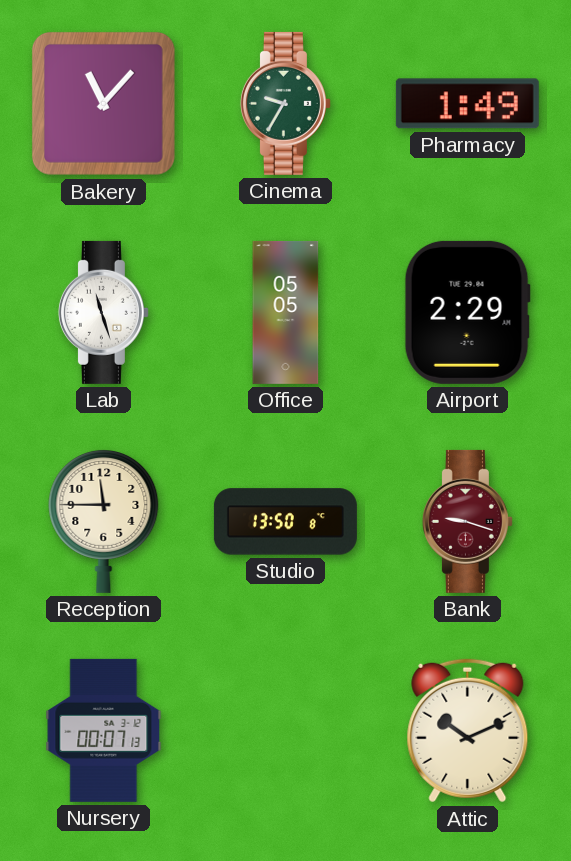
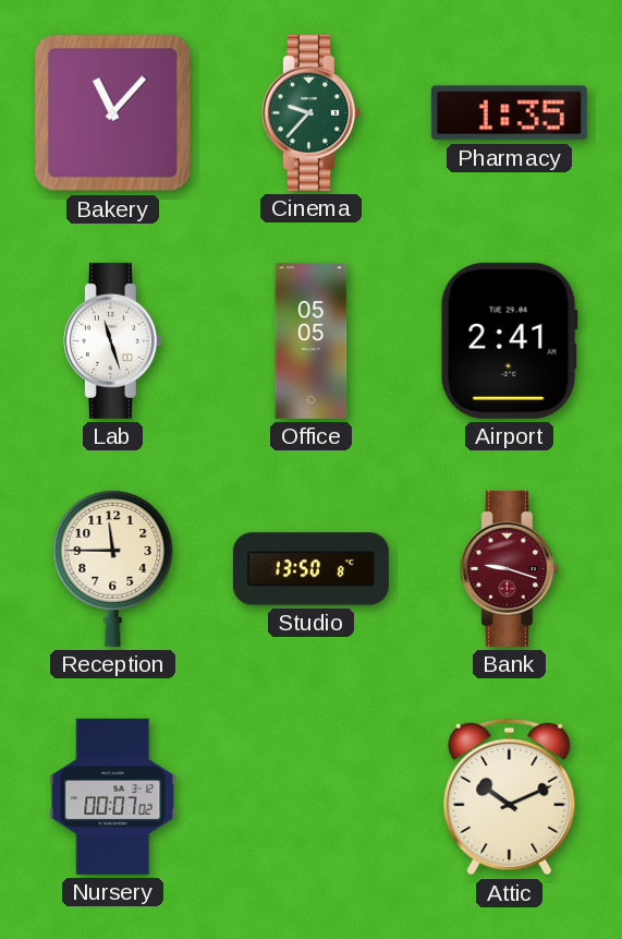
Cinema: 9:35 -> 9:37
Pharmacy: 1:49 -> 1:35
Airport: 2:29 -> 2:41
Nursery: 00:07:13 -> 00:07:02
